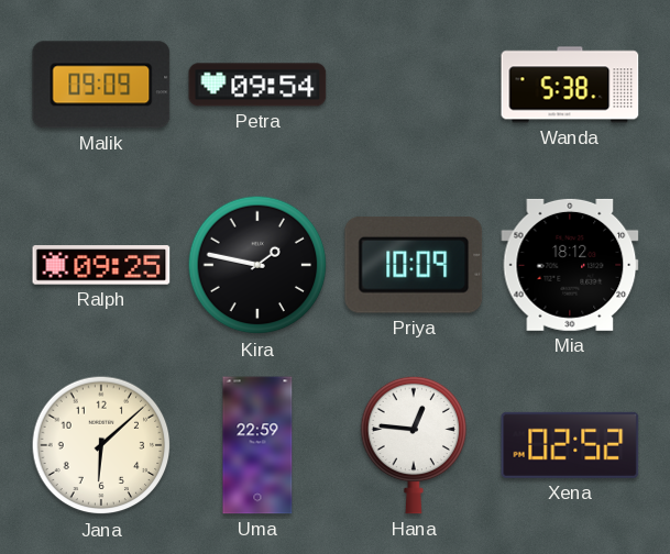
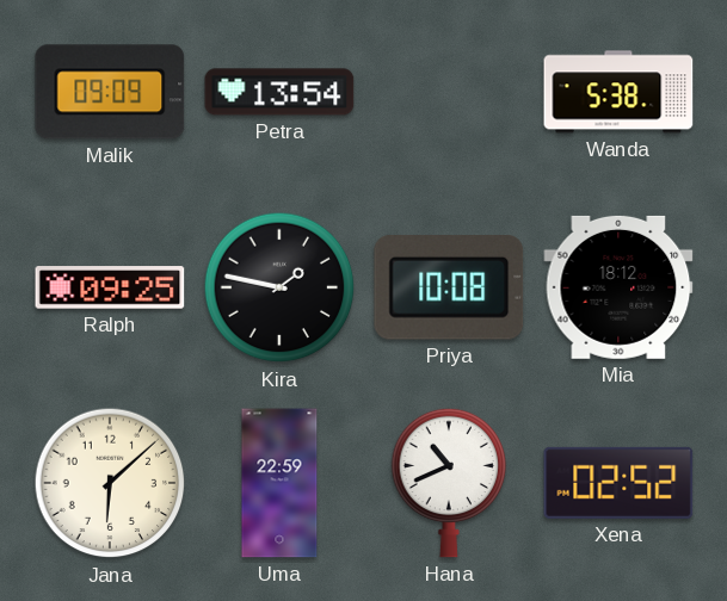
Petra: 09:54 -> 13:54
Priya: 10:09 -> 10:08
Hana: 12:46 -> 10:41
